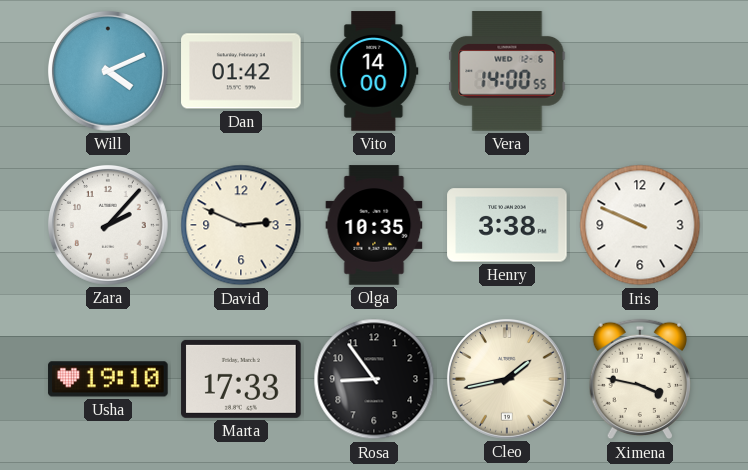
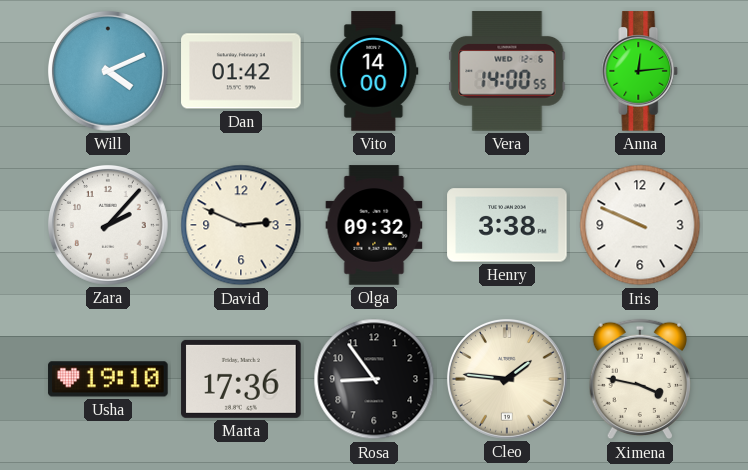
Anna: none -> 12:14
Olga: 10:35 -> 09:32
Marta: 17:33 -> 17:36
Cleo: 1:43 -> 1:46
